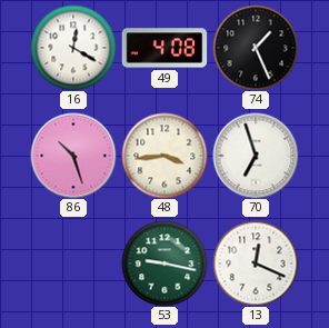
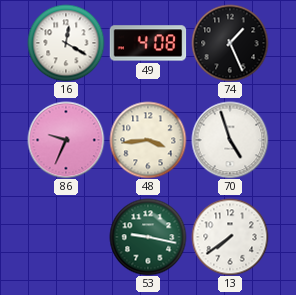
86: 10:27 -> 9:34
70: 6:57 -> 4:57
13: 12:19 -> 7:39
